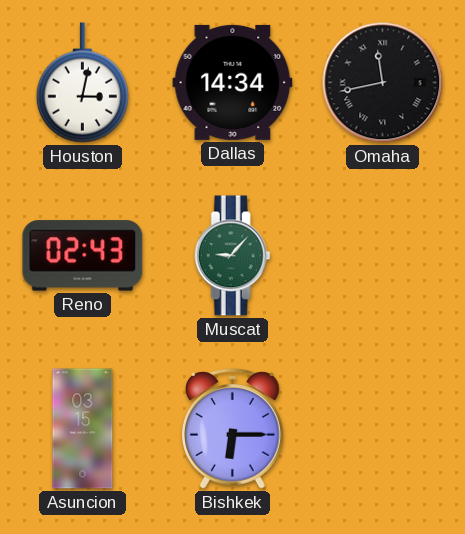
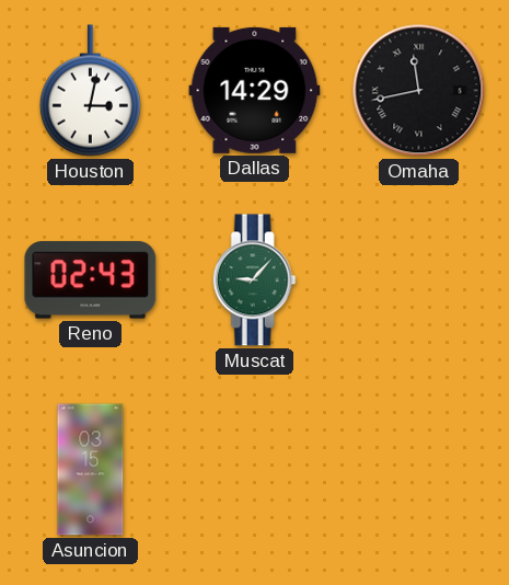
Dallas: 14:34 -> 14:29
Bishkek: 6:15 -> none
